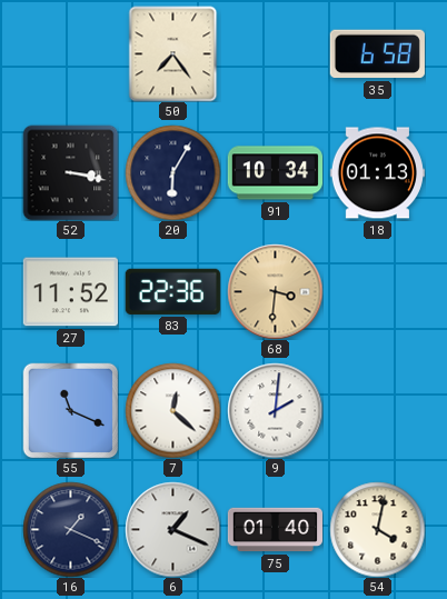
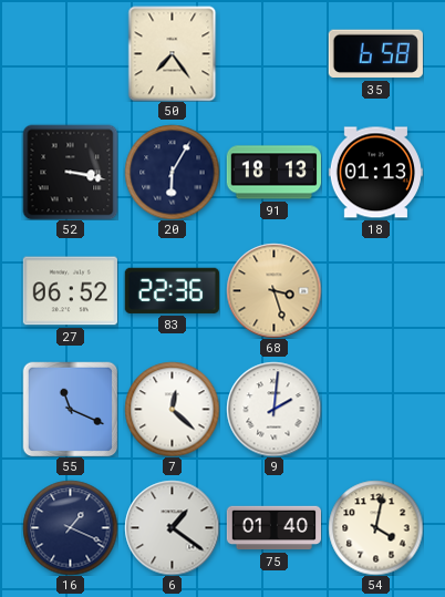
91: 10:34 -> 18:13
27: 11:52 -> 06:52
68: 3:31 -> 3:27
6: 1:19 -> 1:21
